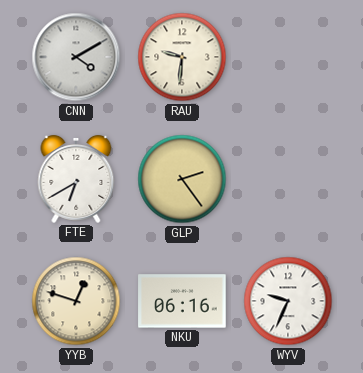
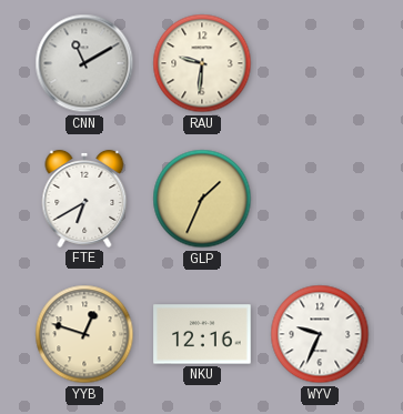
CNN: 4:10 -> 11:10
GLP: 2:24 -> 1:34
NKU: 06:16 -> 12:16
